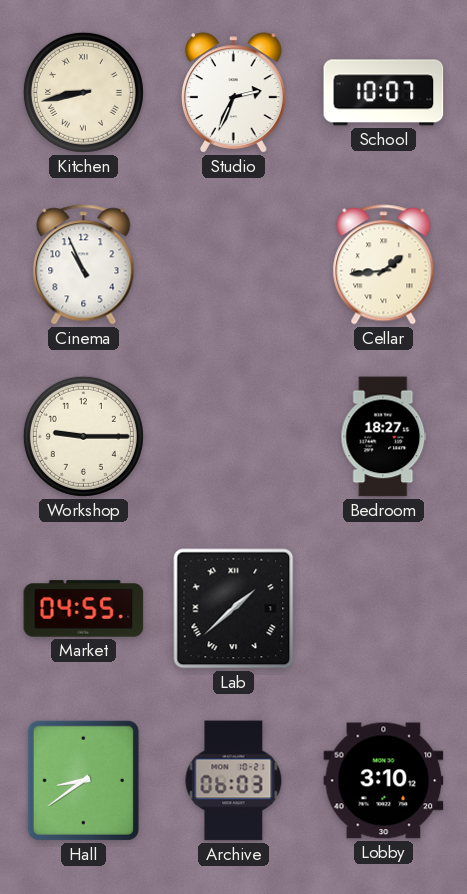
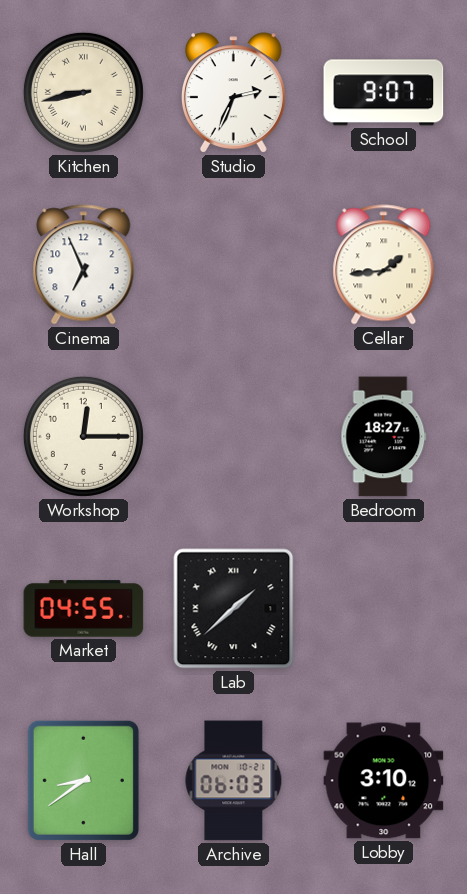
School: 10:07 -> 9:07
Cinema: 10:56 -> 6:56
Workshop: 9:15 -> 12:15
